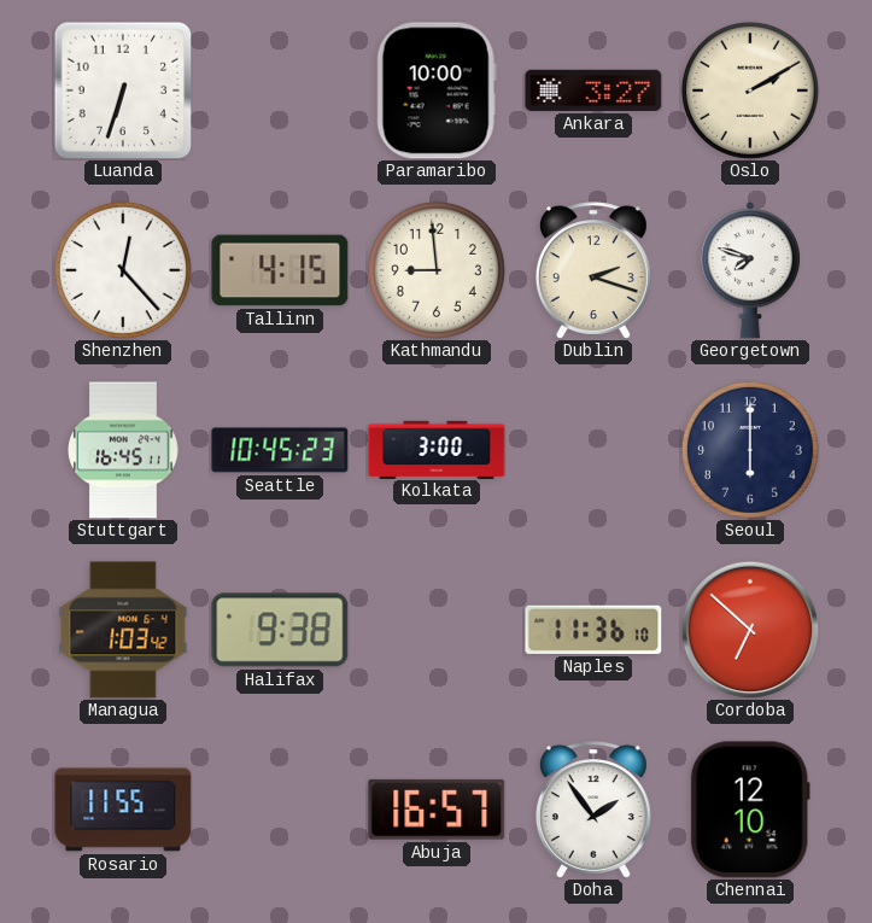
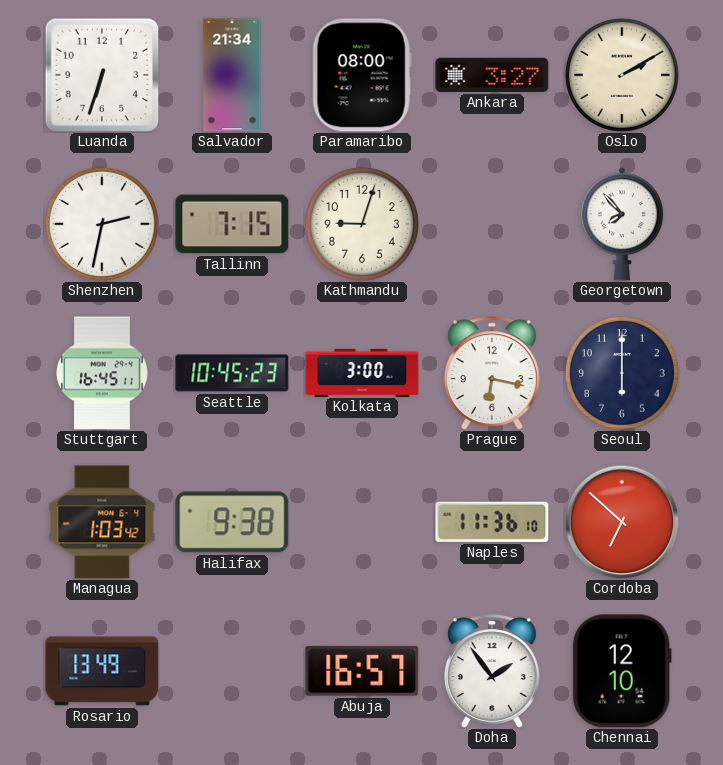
Salvador: none -> 21:34
Paramaribo: 10:00 -> 08:00
Shenzhen: 12:23 -> 2:32
Tallinn: 4:15 -> 7:15
Kathmandu: 8:59 -> 9:03
Dublin: 2:18 -> none
Georgetown: 7:48 -> 7:53
Prague: none -> 6:17
Rosario: 11:55 -> 13:49
